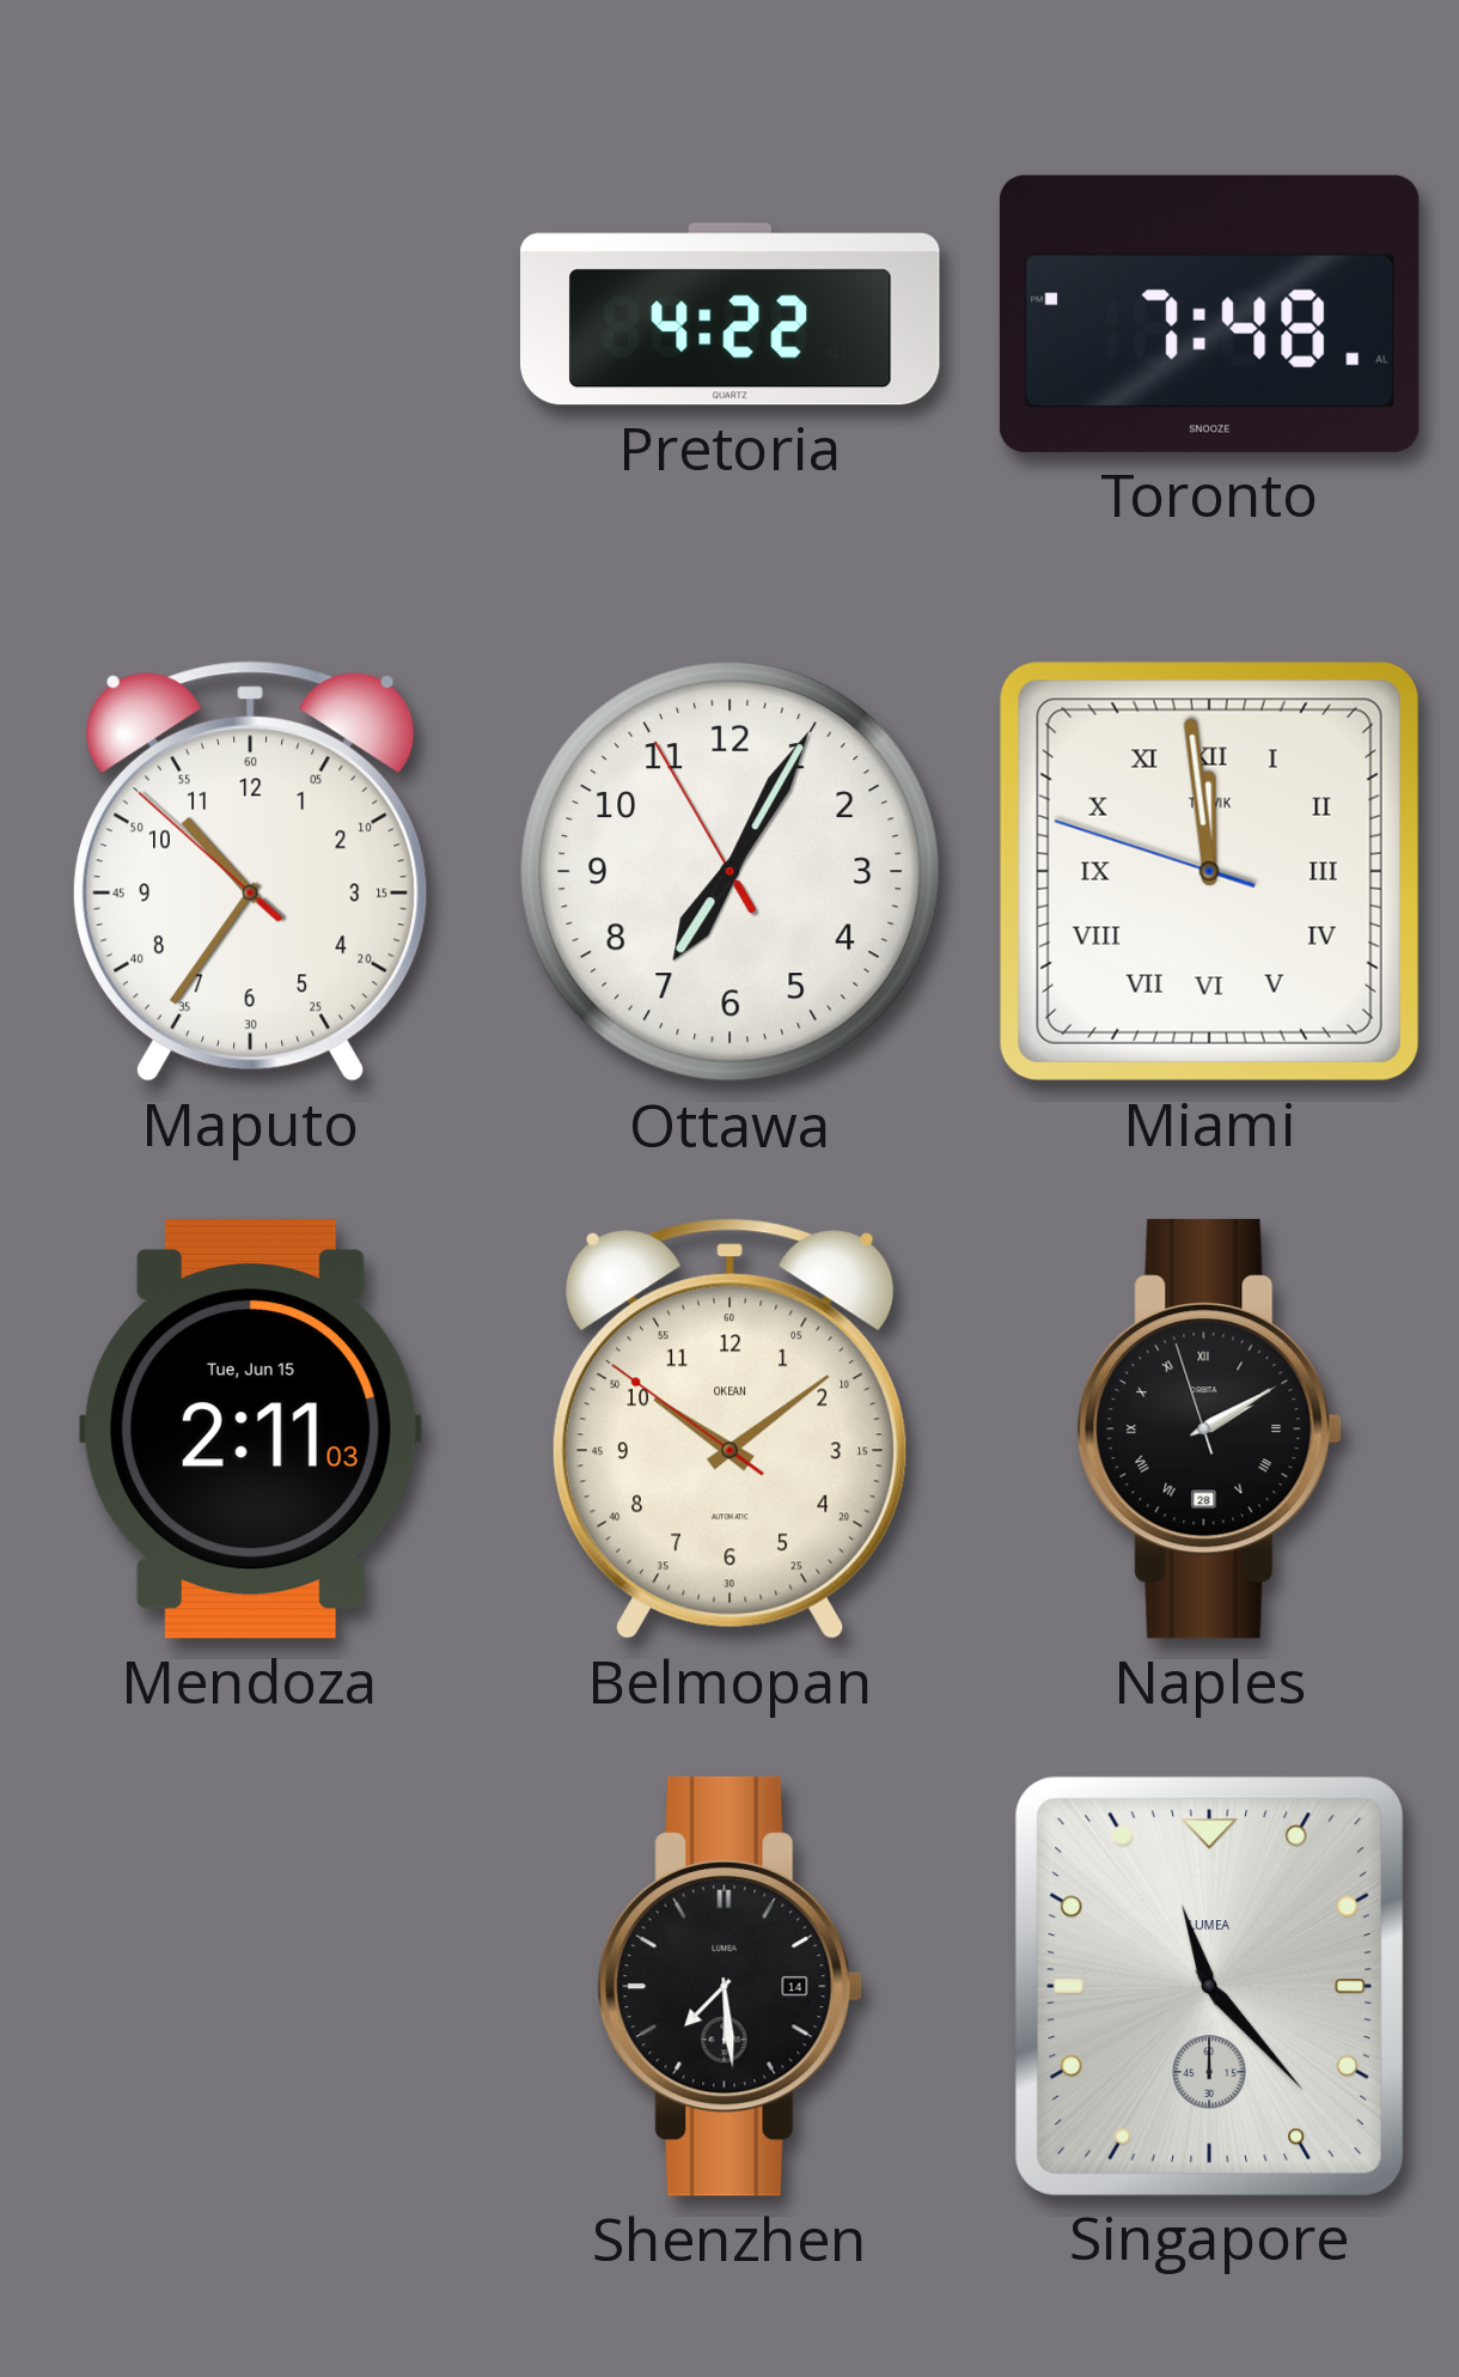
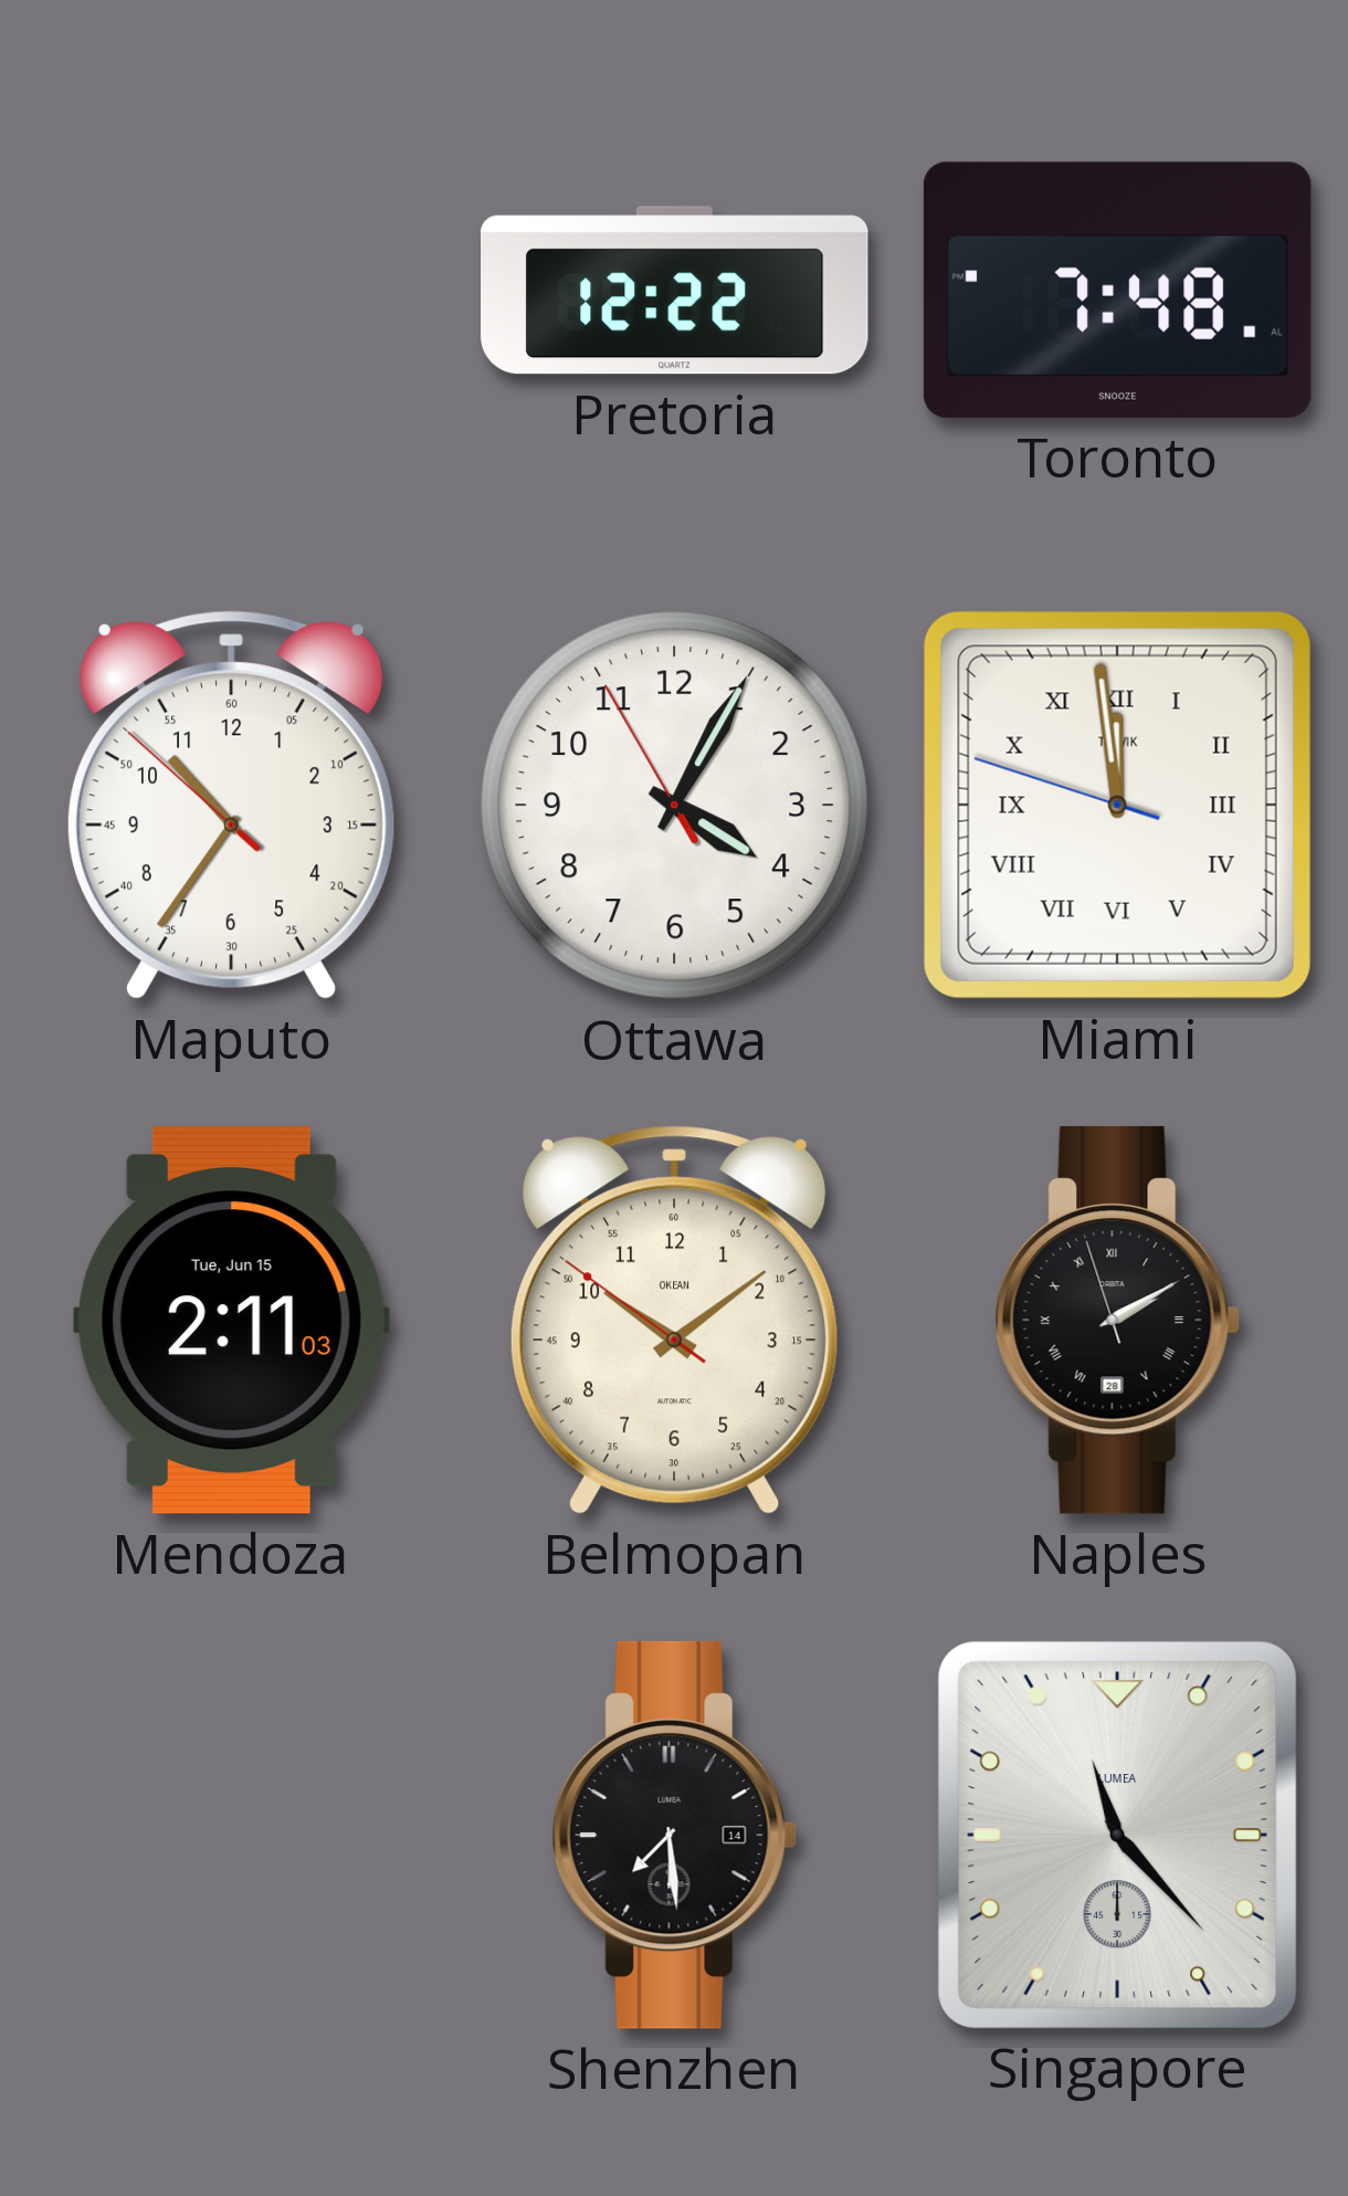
Pretoria: 4:22 -> 12:22
Ottawa: 7:04 -> 4:04
